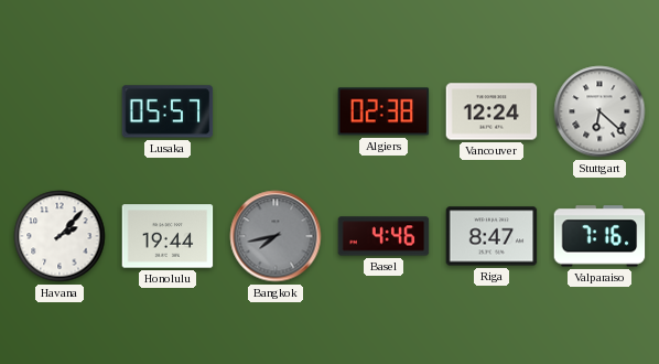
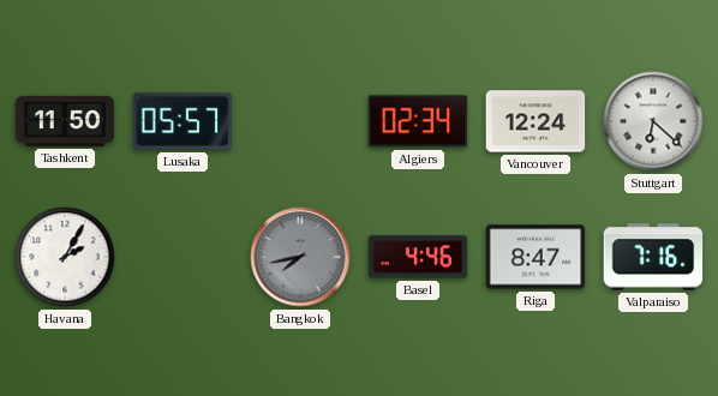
Tashkent: none -> 11:50
Algiers: 02:38 -> 02:34
Havana: 2:07 -> 2:05
Honolulu: 19:44 -> none
